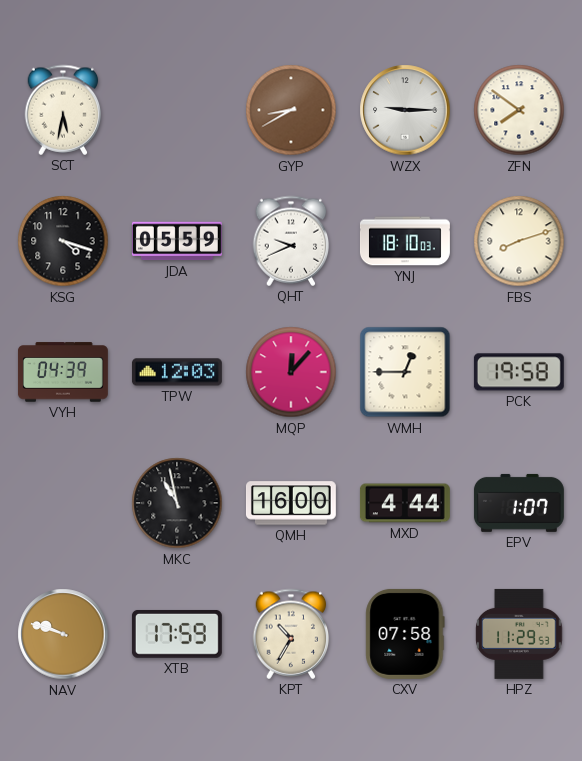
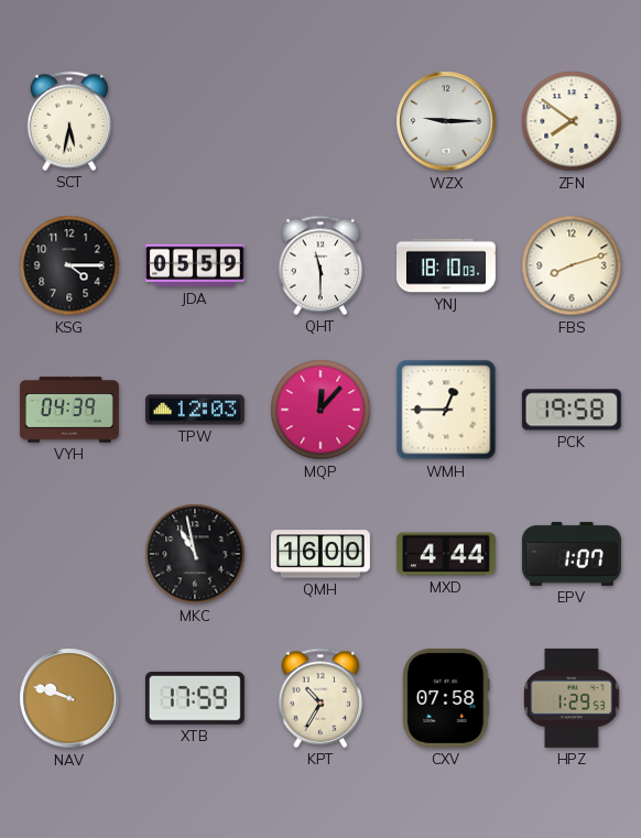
GYP: 8:40 -> none
KSG: 4:18 -> 4:15
QHT: 9:41 -> 11:30
HPZ: 11:29 -> 1:29
